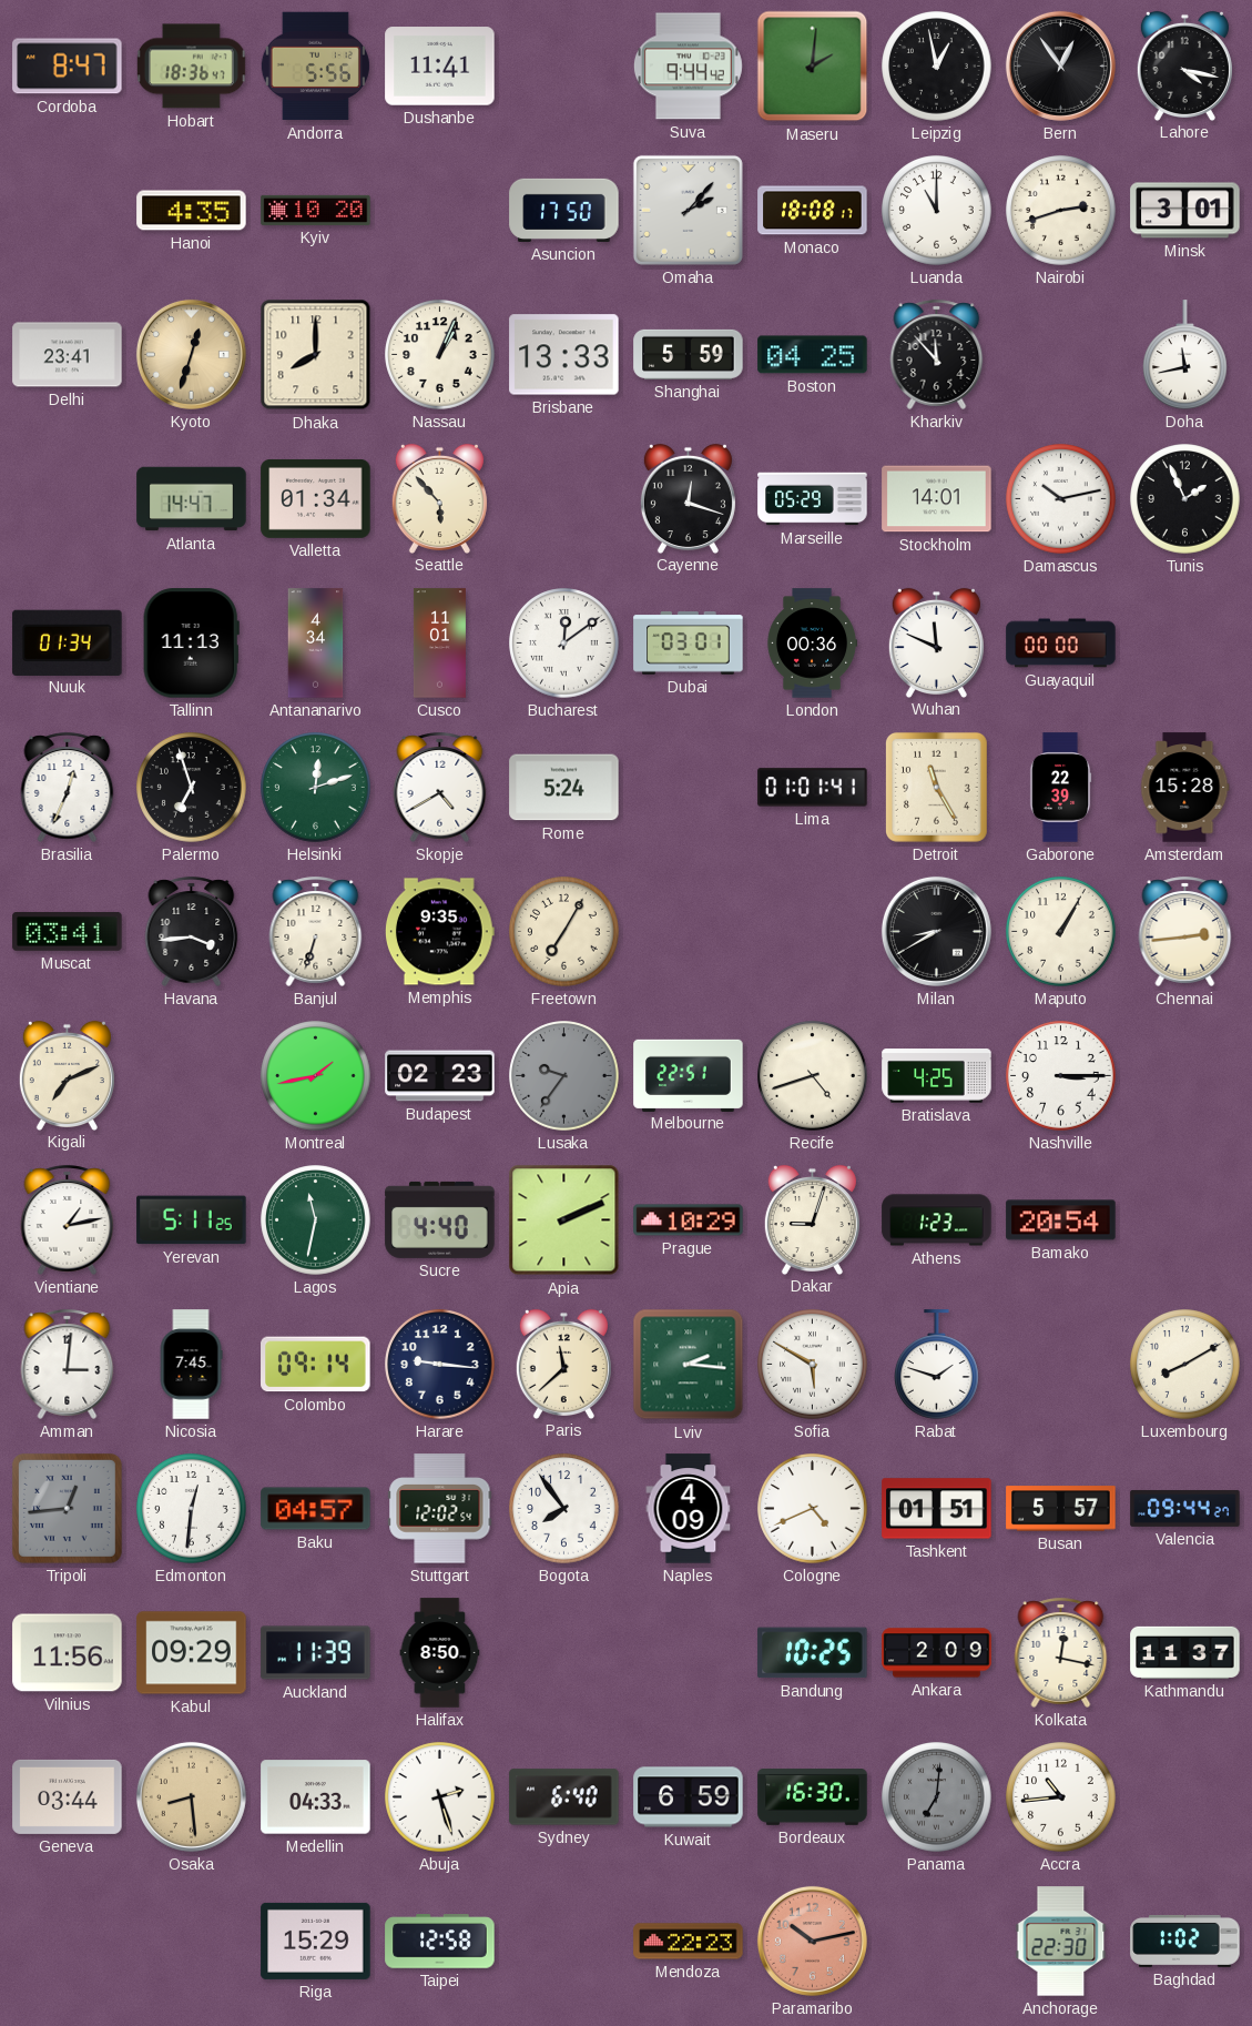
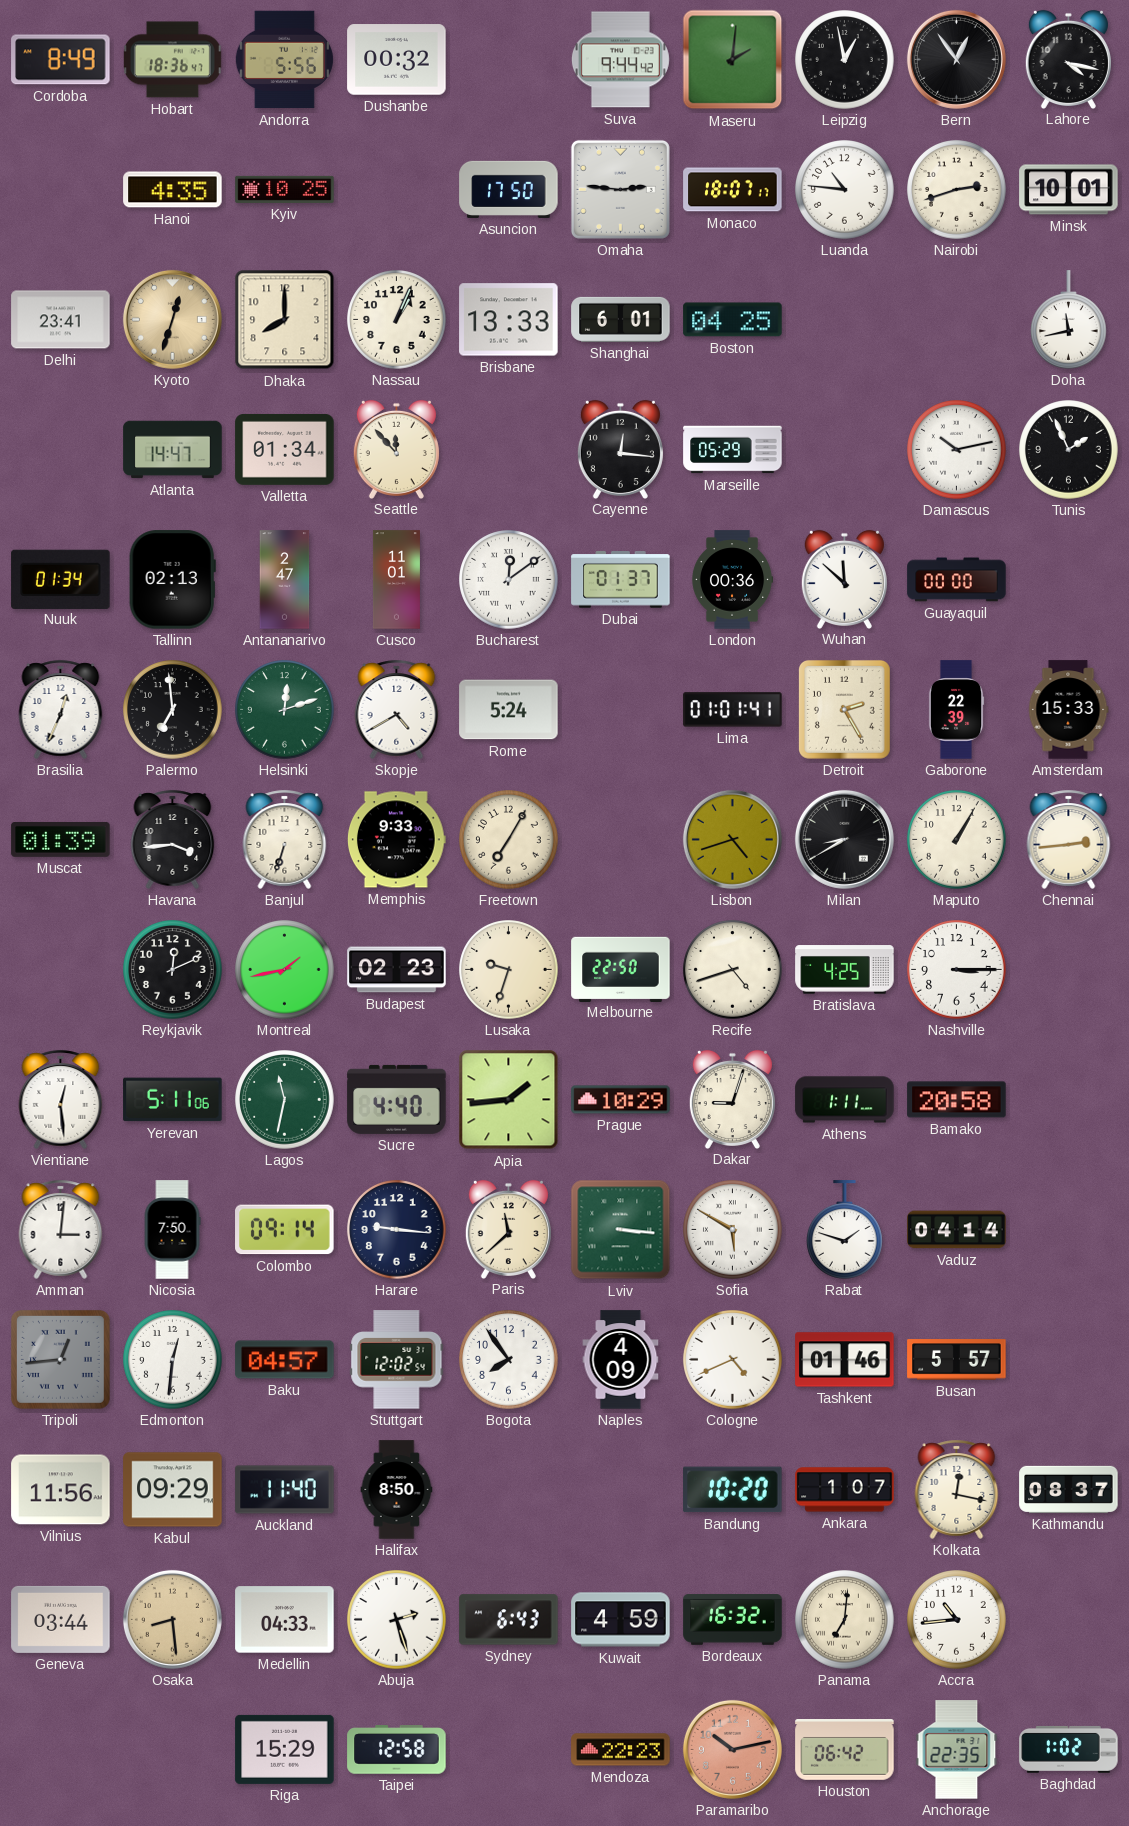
Cordoba: 8:47 -> 8:49
Dushanbe: 11:41 -> 00:32
Kyiv: 10:20 -> 10:25
Omaha: 2:07 -> 2:46
Monaco: 18:08 -> 18:07
Luanda: 11:00 -> 10:46
Minsk: 3:01 -> 10:01
Shanghai: 5:59 -> 6:01
Kharkiv: 11:53 -> none
Seattle: 5:53 -> 11:53
Cayenne: 12:18 -> 12:16
Stockholm: 14:01 -> none
Tallinn: 11:13 -> 02:13
Antananarivo: 4:34 -> 2:47
Dubai: 03:01 -> 01:37
Wuhan: 11:49 -> 11:52
Palermo: 6:57 -> 6:59
Detroit: 11:25 -> 2:25
Amsterdam: 15:28 -> 15:33
Muscat: 03:41 -> 01:39
Memphis: 9:35 -> 9:33
Lisbon: none -> 4:42
Kigali: 7:11 -> none
Reykjavik: none -> 12:11
Lusaka: 9:36 -> 9:33
Lusaka dial: grey -> cream
Melbourne: 22:51 -> 22:50
Vientiane: 1:13 -> 12:29
Yerevan: 5:11:25 -> 5:11:06
Apia: 2:11 -> 1:44
Athens: 1:23 -> 1:11
Bamako: 20:54 -> 20:58
Nicosia: 7:45 -> 7:50
Lviv: 2:16 -> 3:16
Vaduz: none -> 04:14
Luxembourg: 8:10 -> none
Tashkent: 01:51 -> 01:46
Valencia: 09:44 -> none
Auckland: 11:39 -> 11:40
Bandung: 10:25 -> 10:20
Ankara: 2:09 -> 1:07
Kathmandu: 11:37 -> 08:37
Sydney: 6:40 -> 6:43
Kuwait: 6:59 -> 4:59
Bordeaux: 16:30 -> 16:32
Panama dial: grey -> cream
Houston: none -> 06:42
Anchorage: 22:30 -> 22:35
